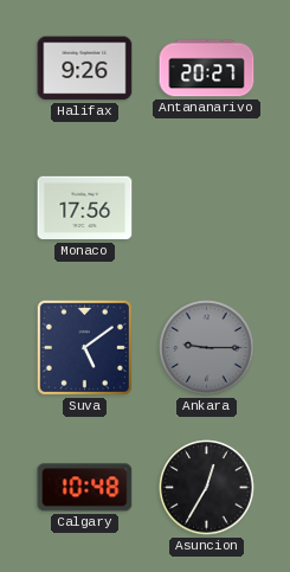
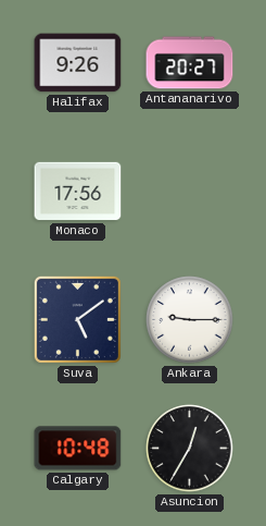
Ankara dial: grey -> white
